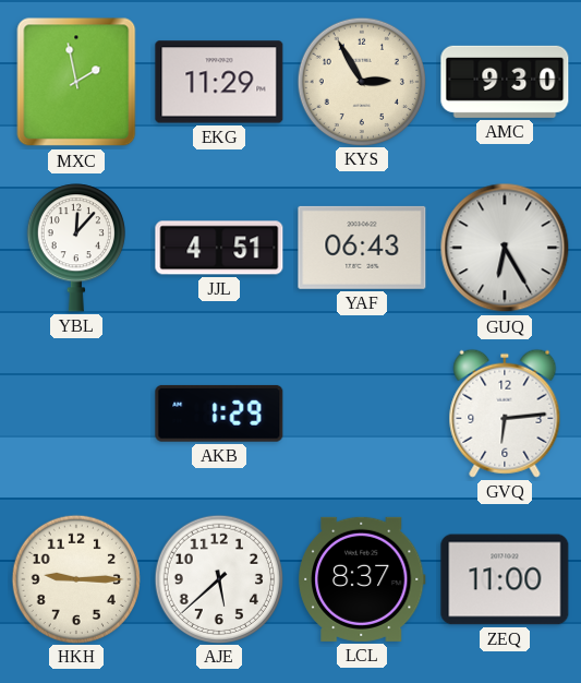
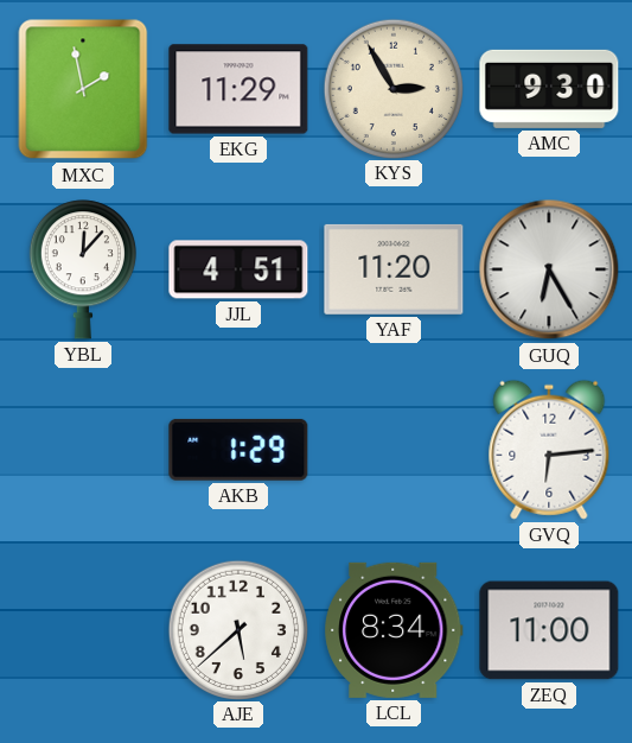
YAF: 06:43 -> 11:20
HKH: 9:15 -> none
LCL: 8:37 -> 8:34
